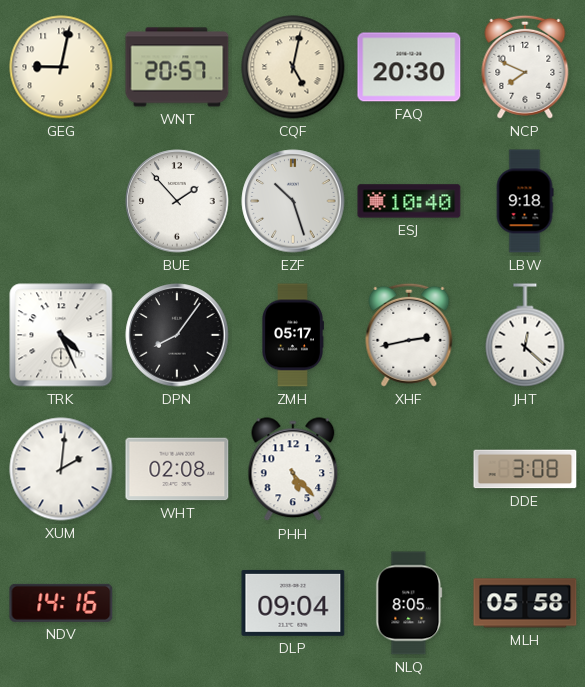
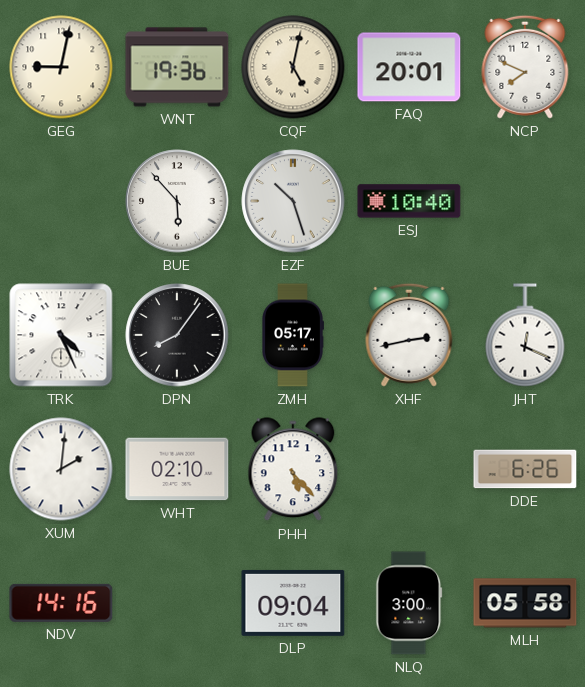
WNT: 20:57 -> 19:36
FAQ: 20:30 -> 20:01
BUE: 1:53 -> 5:53
LBW: 9:18 -> none
JHT: 12:22 -> 12:19
WHT: 02:08 -> 02:10
DDE: 3:08 -> 6:26
NLQ: 8:05 -> 3:00
